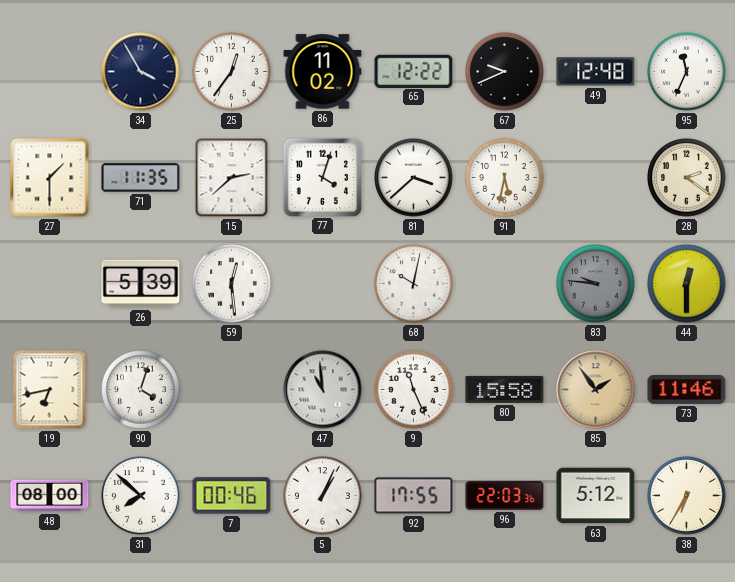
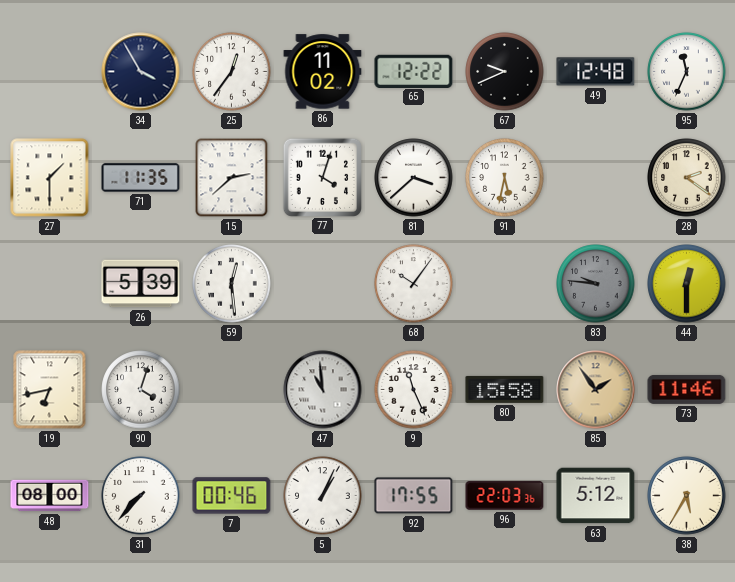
68: 10:02 -> 10:06
31: 7:52 -> 7:37
38: 6:35 -> 5:35
